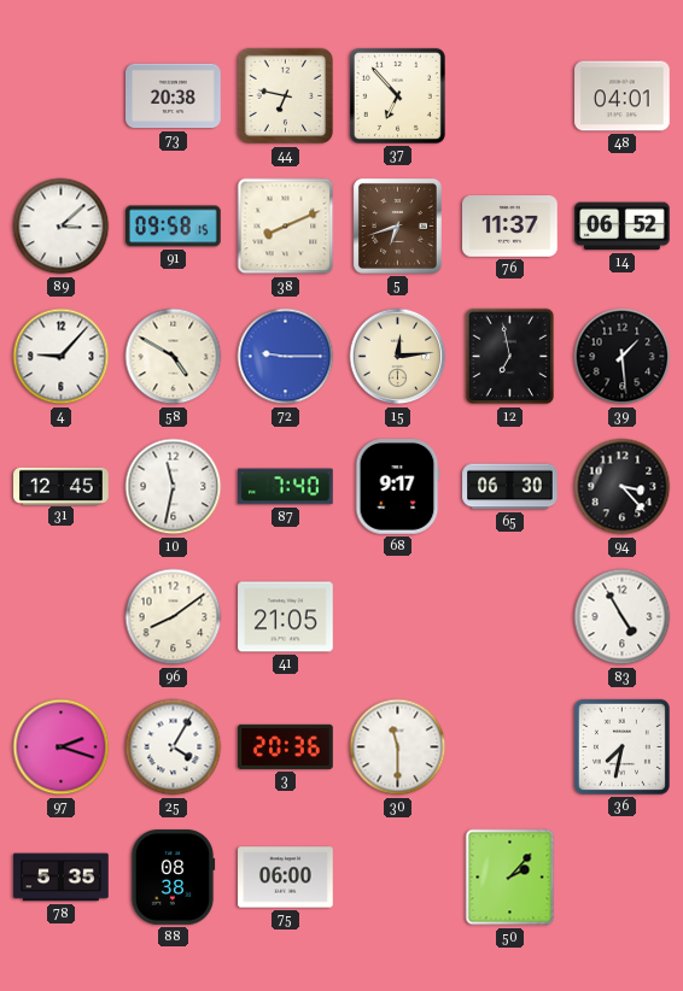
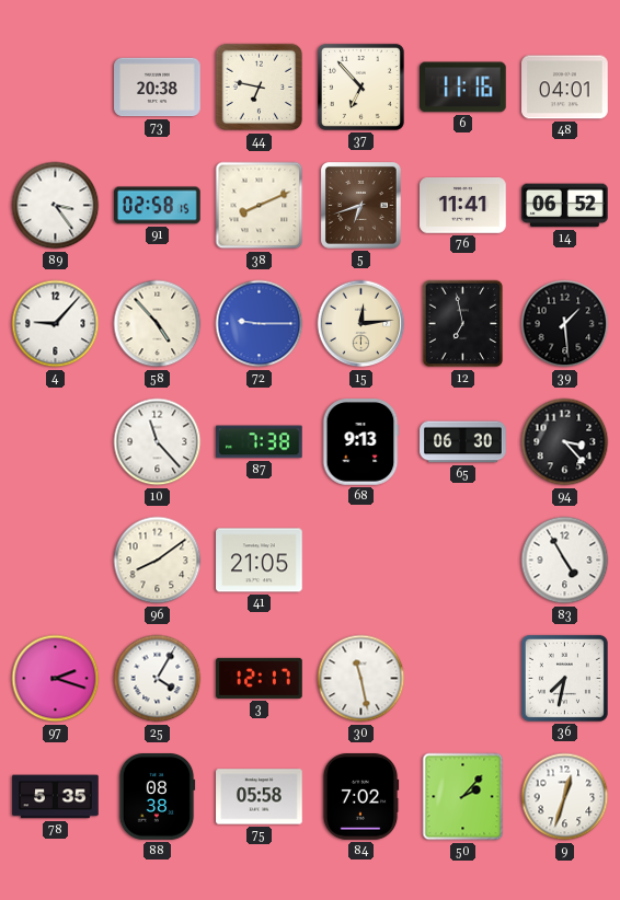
6: none -> 11:16
89: 3:08 -> 3:24
91: 09:58 -> 02:58
76: 11:37 -> 11:41
58: 4:50 -> 4:53
31: 12:45 -> none
10: 11:32 -> 11:23
87: 7:40 -> 7:38
68: 9:17 -> 9:13
3: 20:36 -> 12:17
30: 11:30 -> 11:28
75: 06:00 -> 05:58
84: none -> 7:02
9: none -> 12:33
